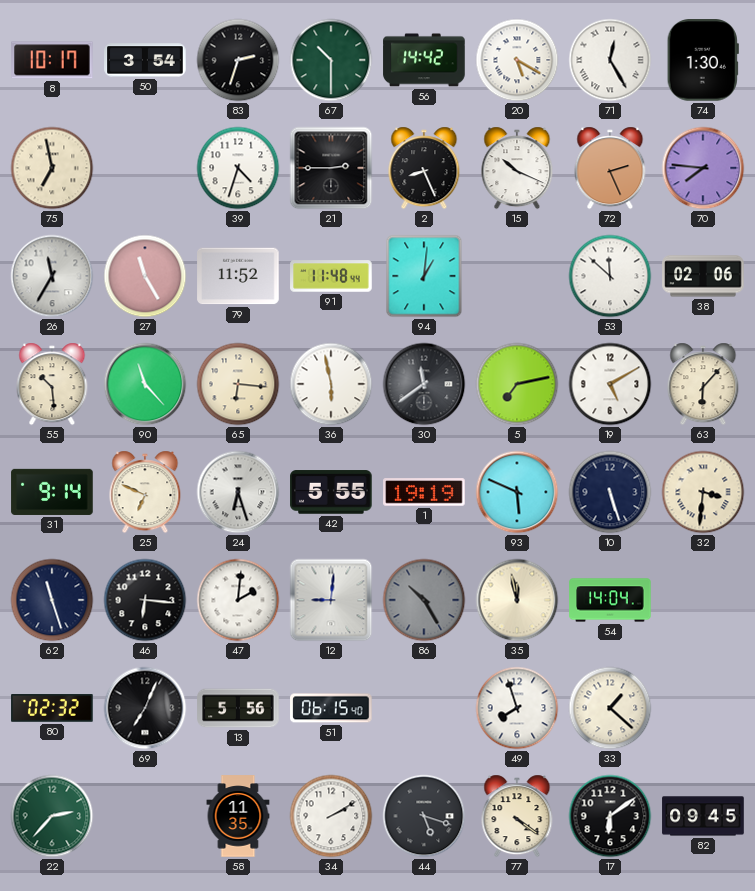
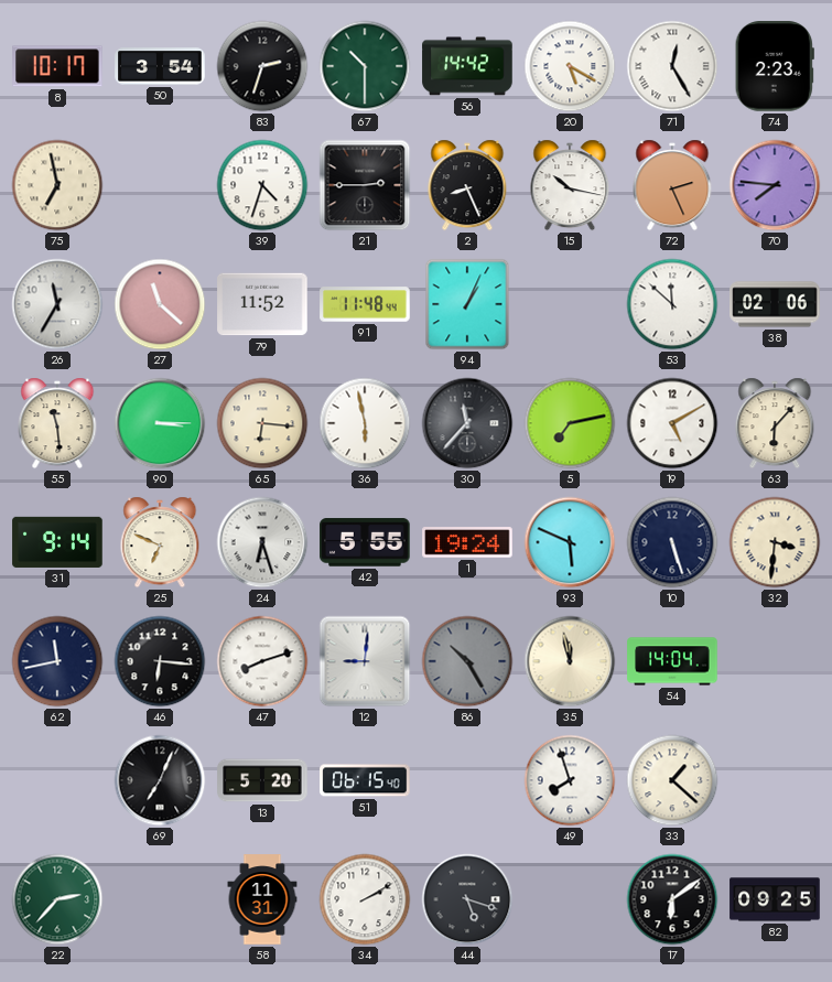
74: 1:30 -> 2:23
15: 10:19 -> 10:17
27: 11:25 -> 11:22
94: 1:01 -> 1:04
55: 10:29 -> 11:29
90: 11:23 -> 3:15
30: 11:39 -> 11:37
1: 19:19 -> 19:24
62: 11:27 -> 11:43
47: 2:01 -> 8:12
80: 02:32 -> none
13: 5:56 -> 5:20
58: 11:35 -> 11:31
77: 4:21 -> none
82: 09:45 -> 09:25
